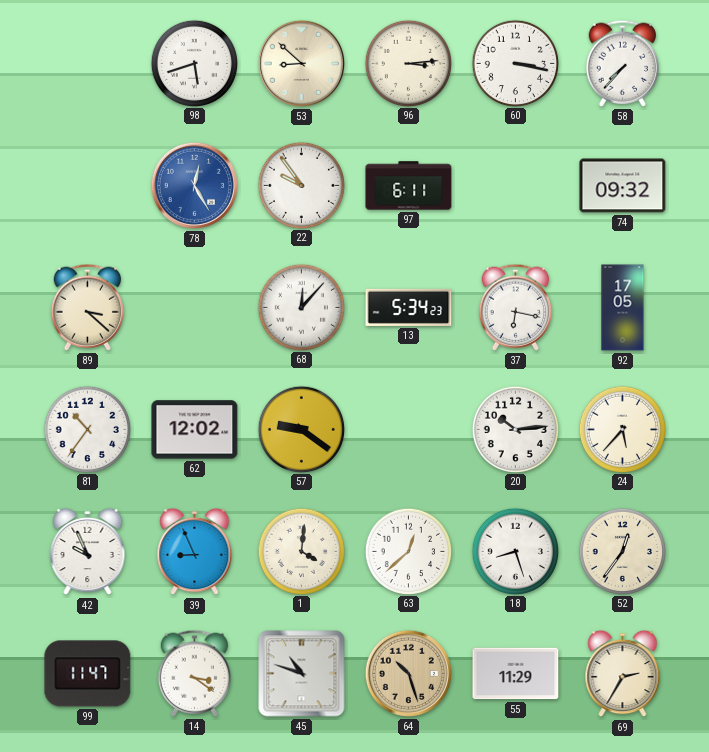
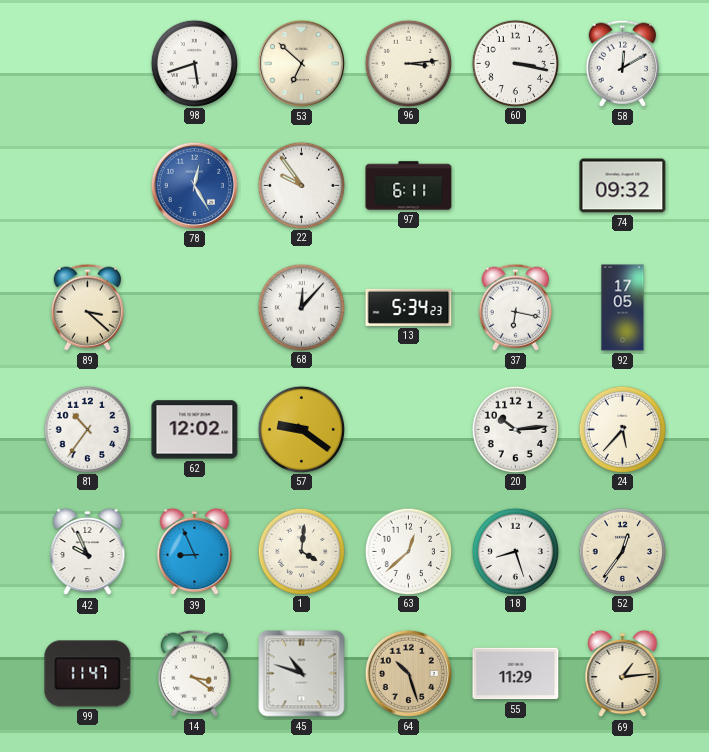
53: 8:52 -> 6:52
58: 7:37 -> 12:10
69: 2:35 -> 1:14
